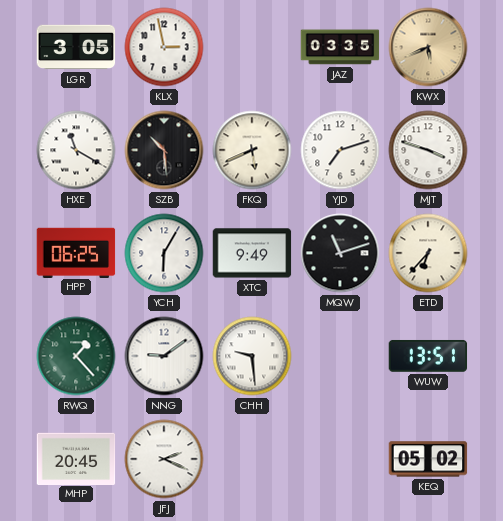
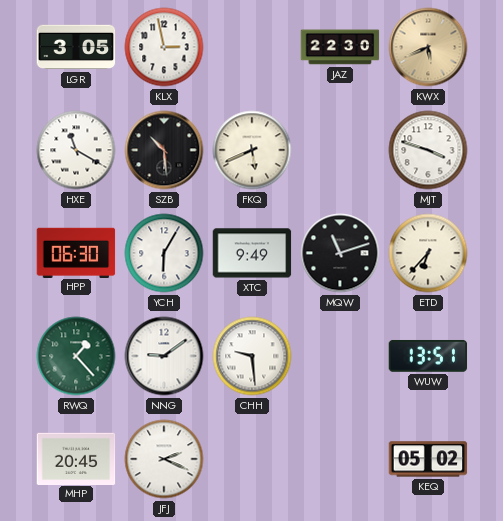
JAZ: 03:35 -> 22:30
YJD: 7:12 -> none
HPP: 06:25 -> 06:30
